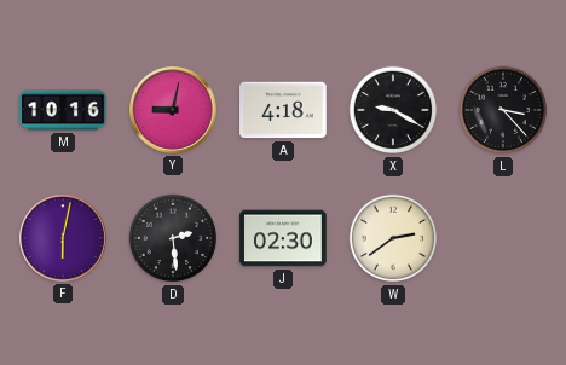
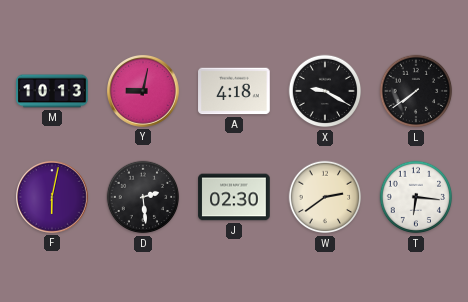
M: 10:16 -> 10:13
L: 3:23 -> 7:39
T: none -> 6:16
